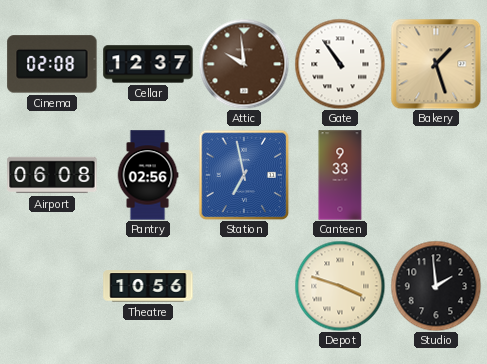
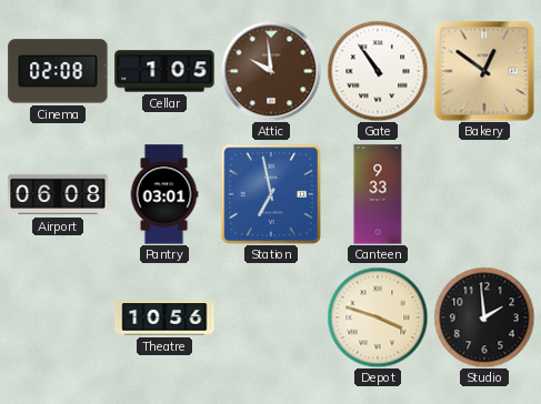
Cellar: 12:37 -> 1:05
Bakery: 1:27 -> 12:51
Pantry: 02:56 -> 03:01
